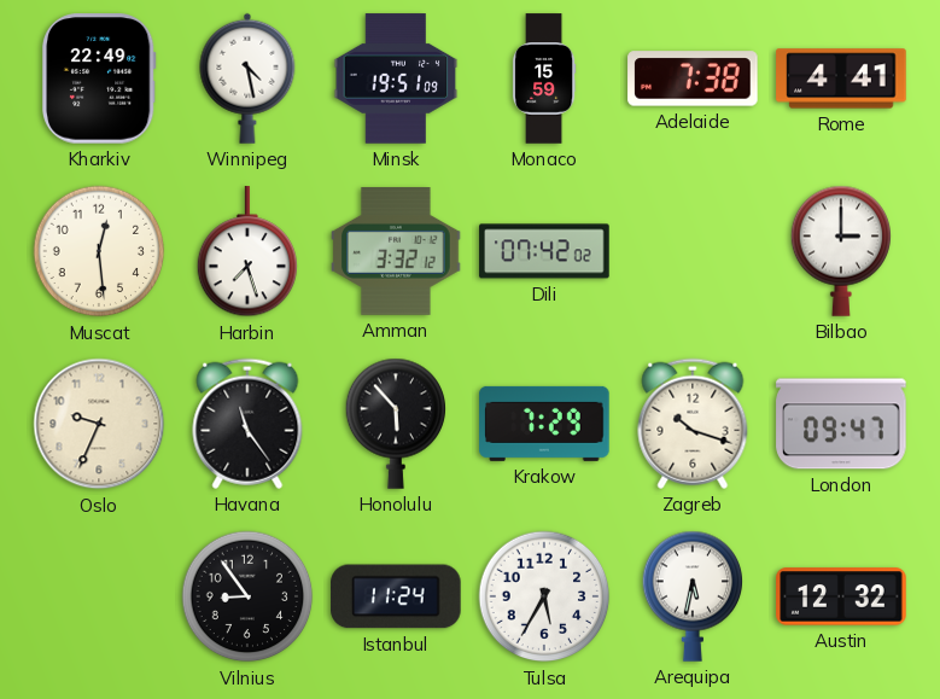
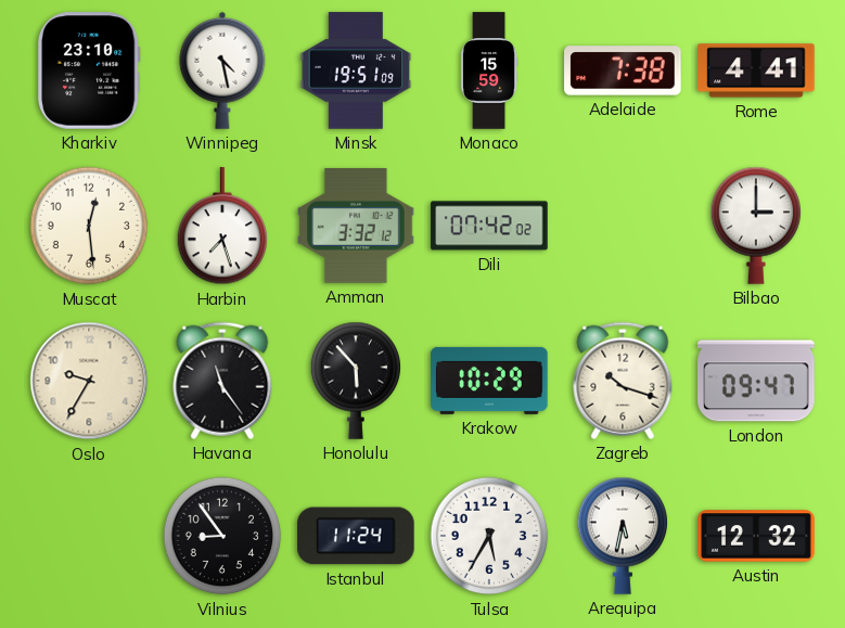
Kharkiv: 22:49 -> 23:10
Oslo: 9:34 -> 9:35
Krakow: 7:29 -> 10:29
